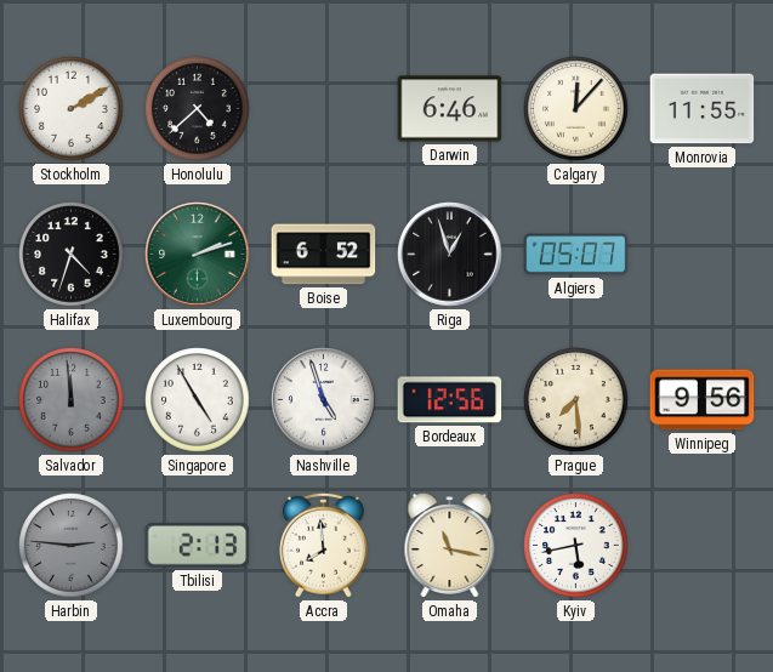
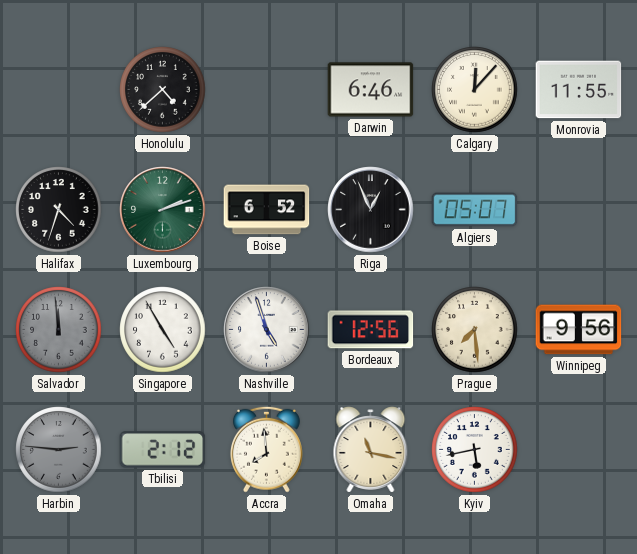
Stockholm: 2:10 -> none
Riga: 12:57 -> 12:56
Tbilisi: 2:13 -> 2:12
